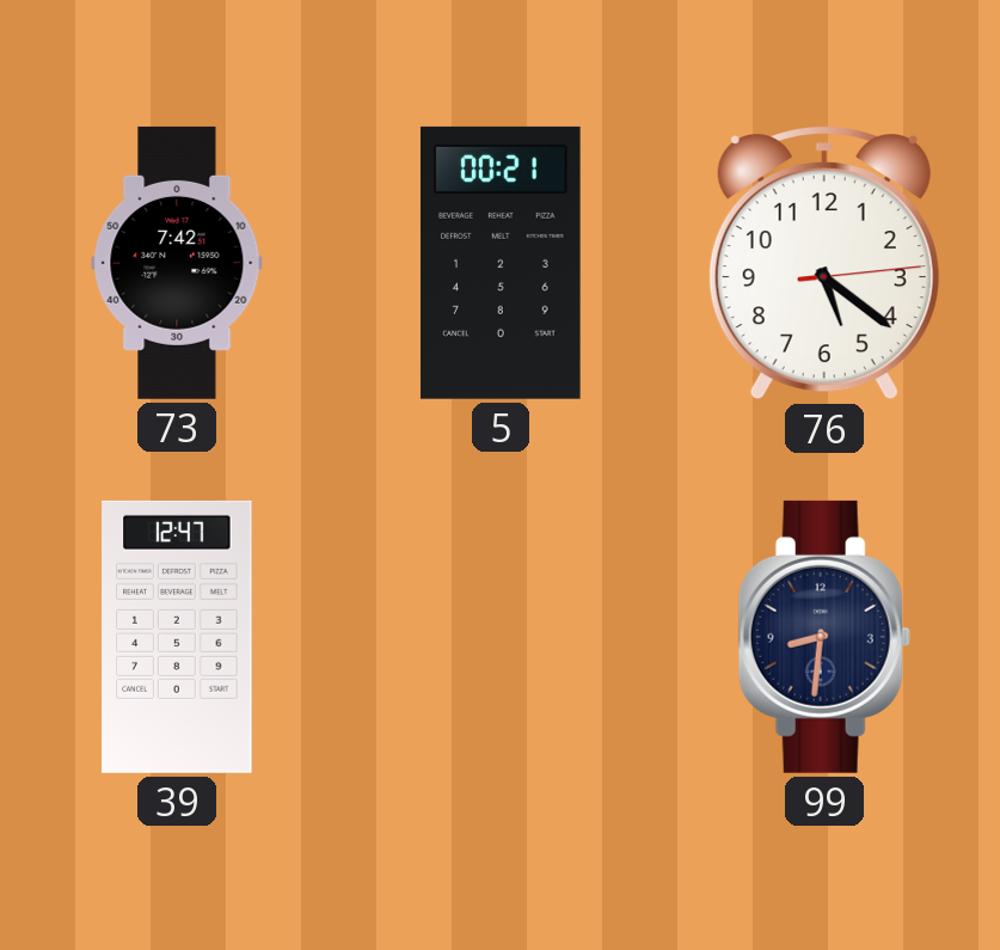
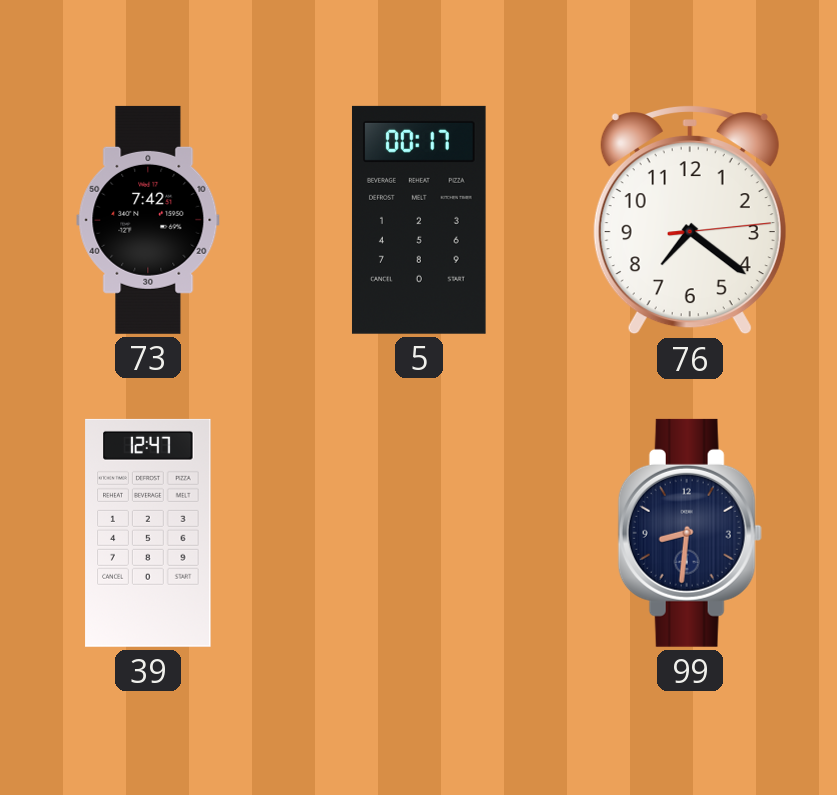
5: 00:21 -> 00:17
76: 5:21 -> 7:21
